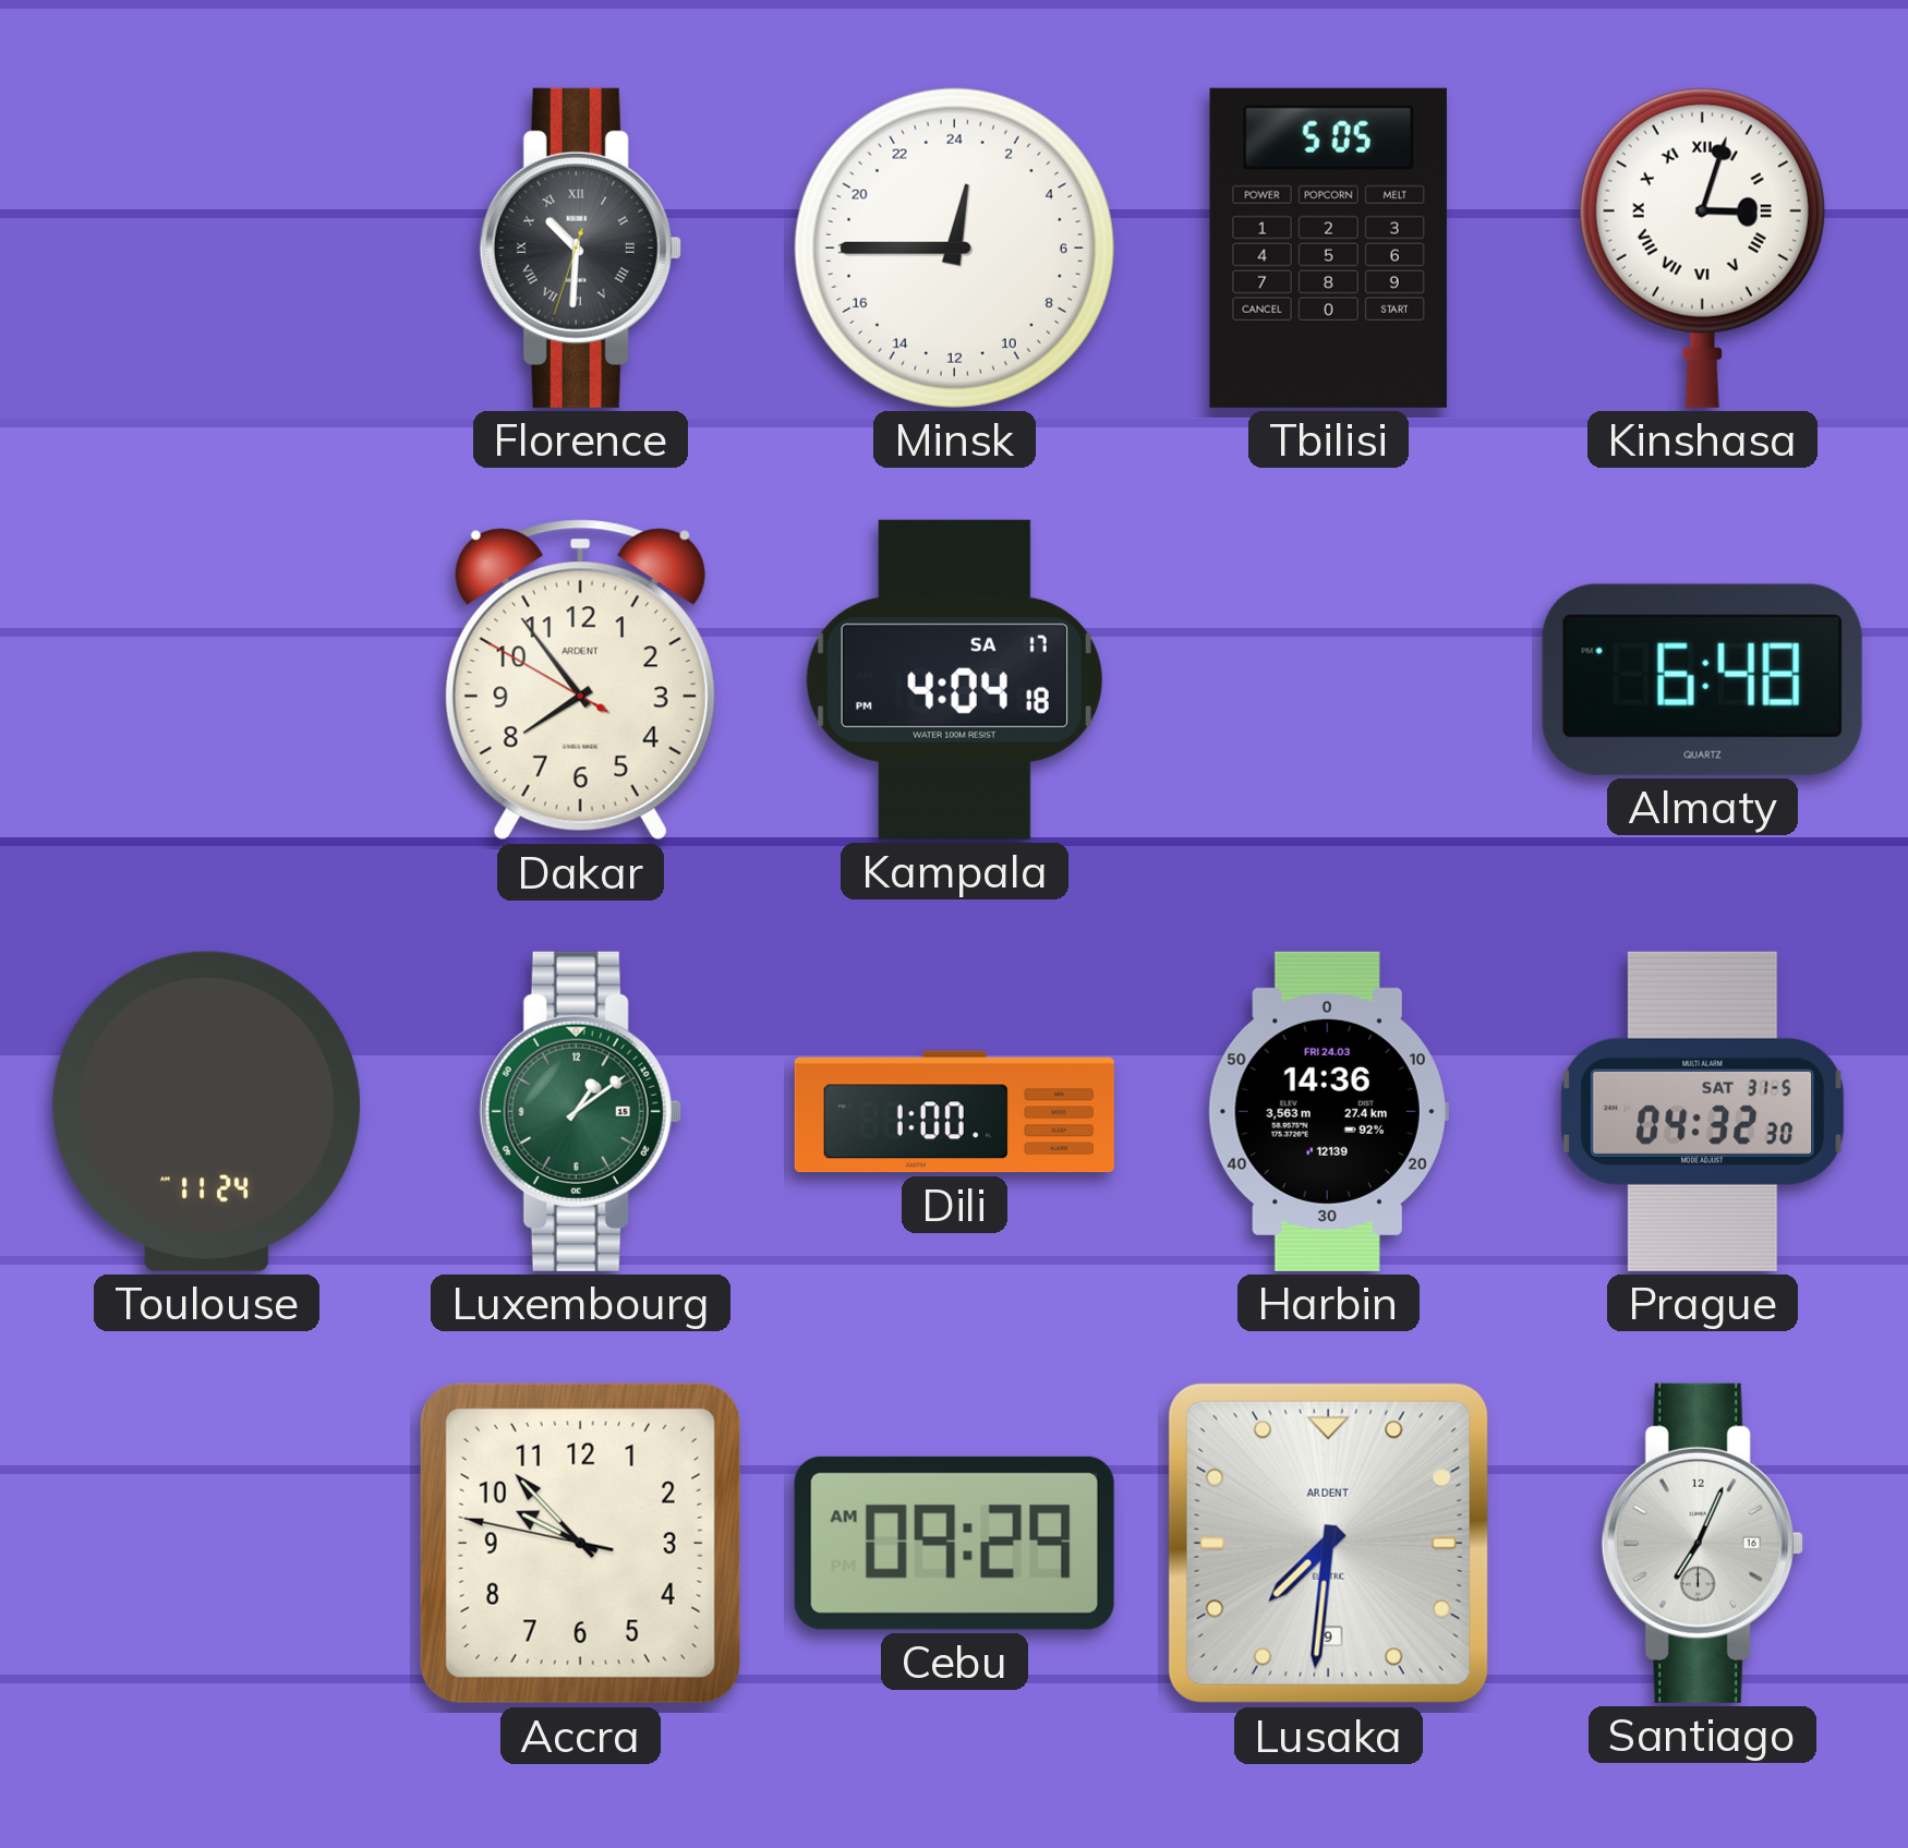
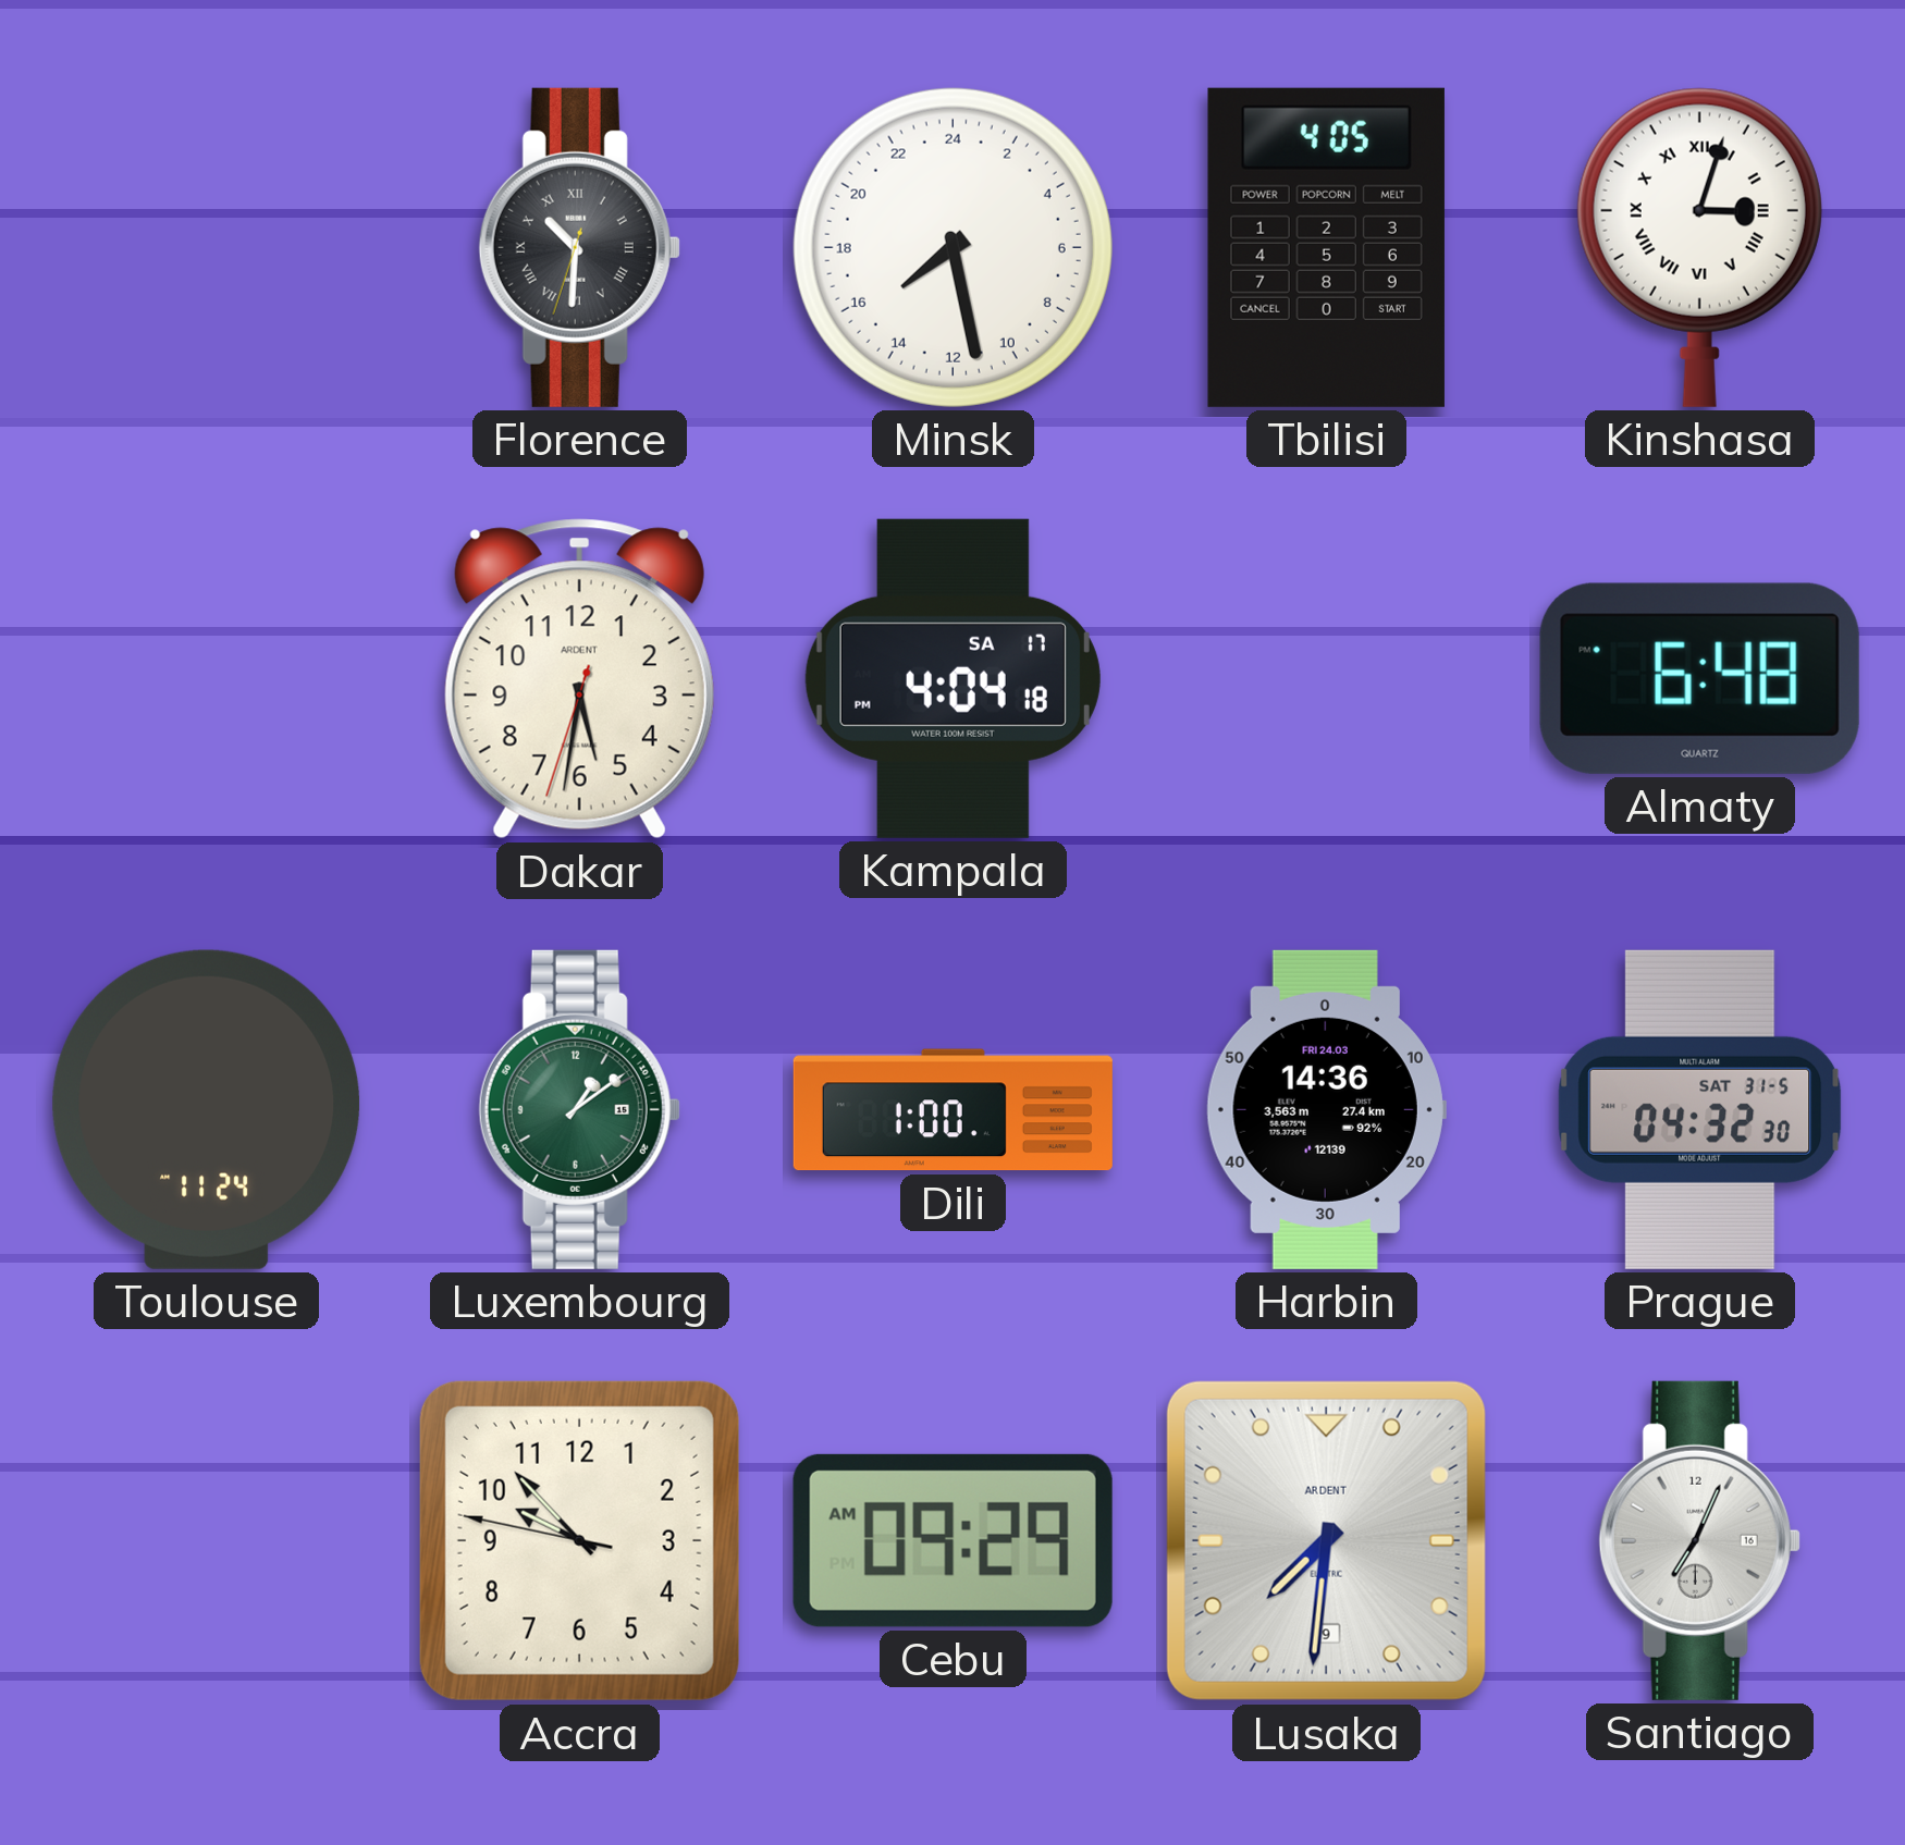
Minsk: 0:45 -> 15:28
Tbilisi: 5:05 -> 4:05
Dakar: 7:53 -> 5:31
